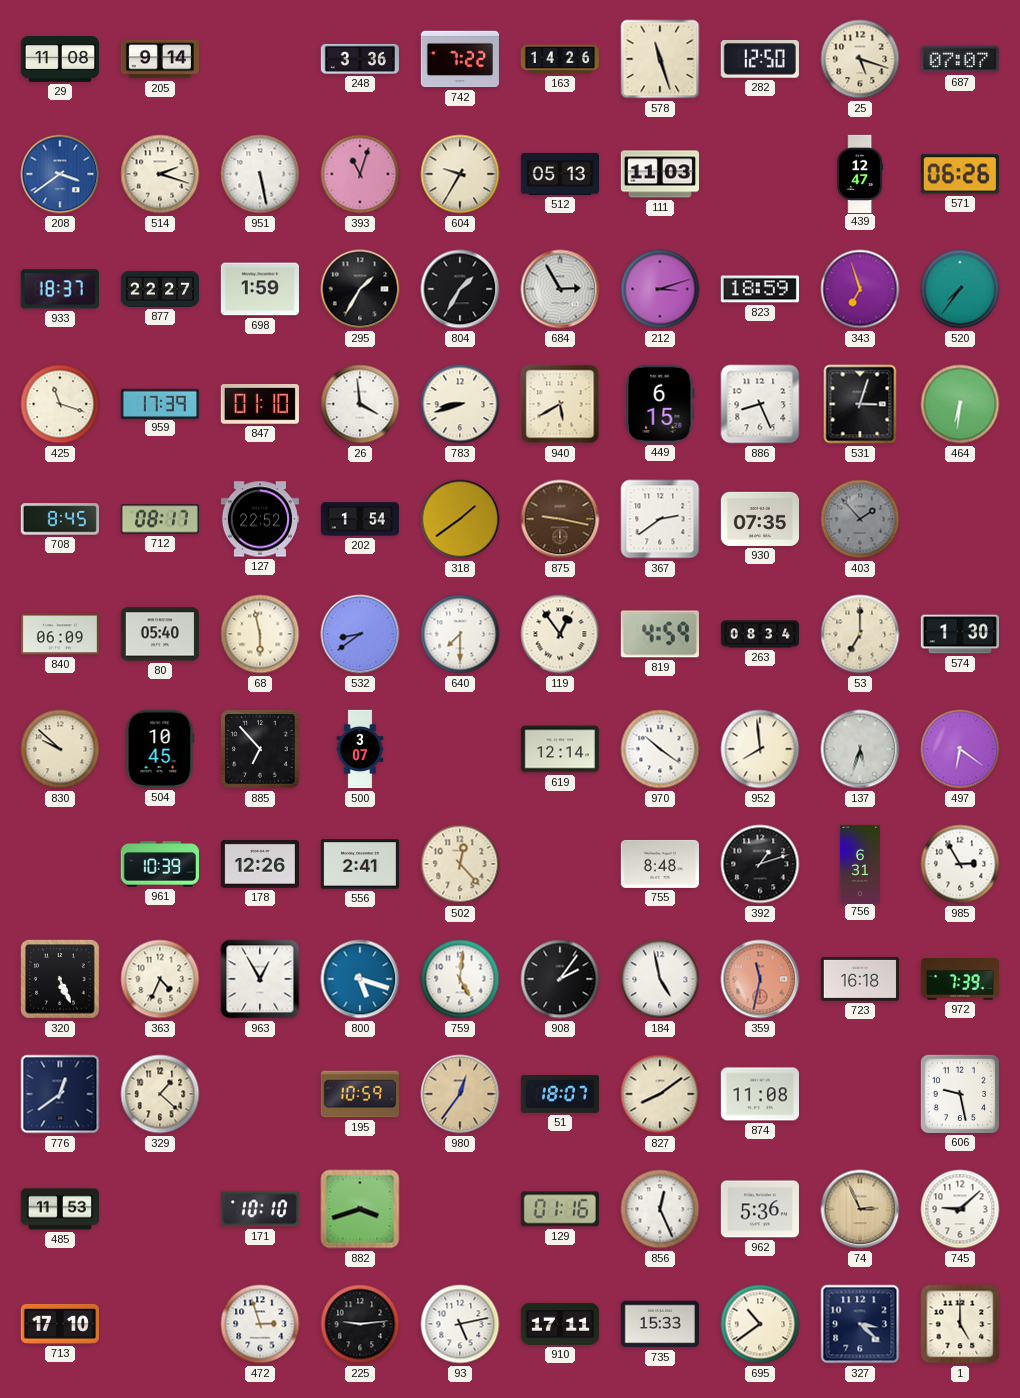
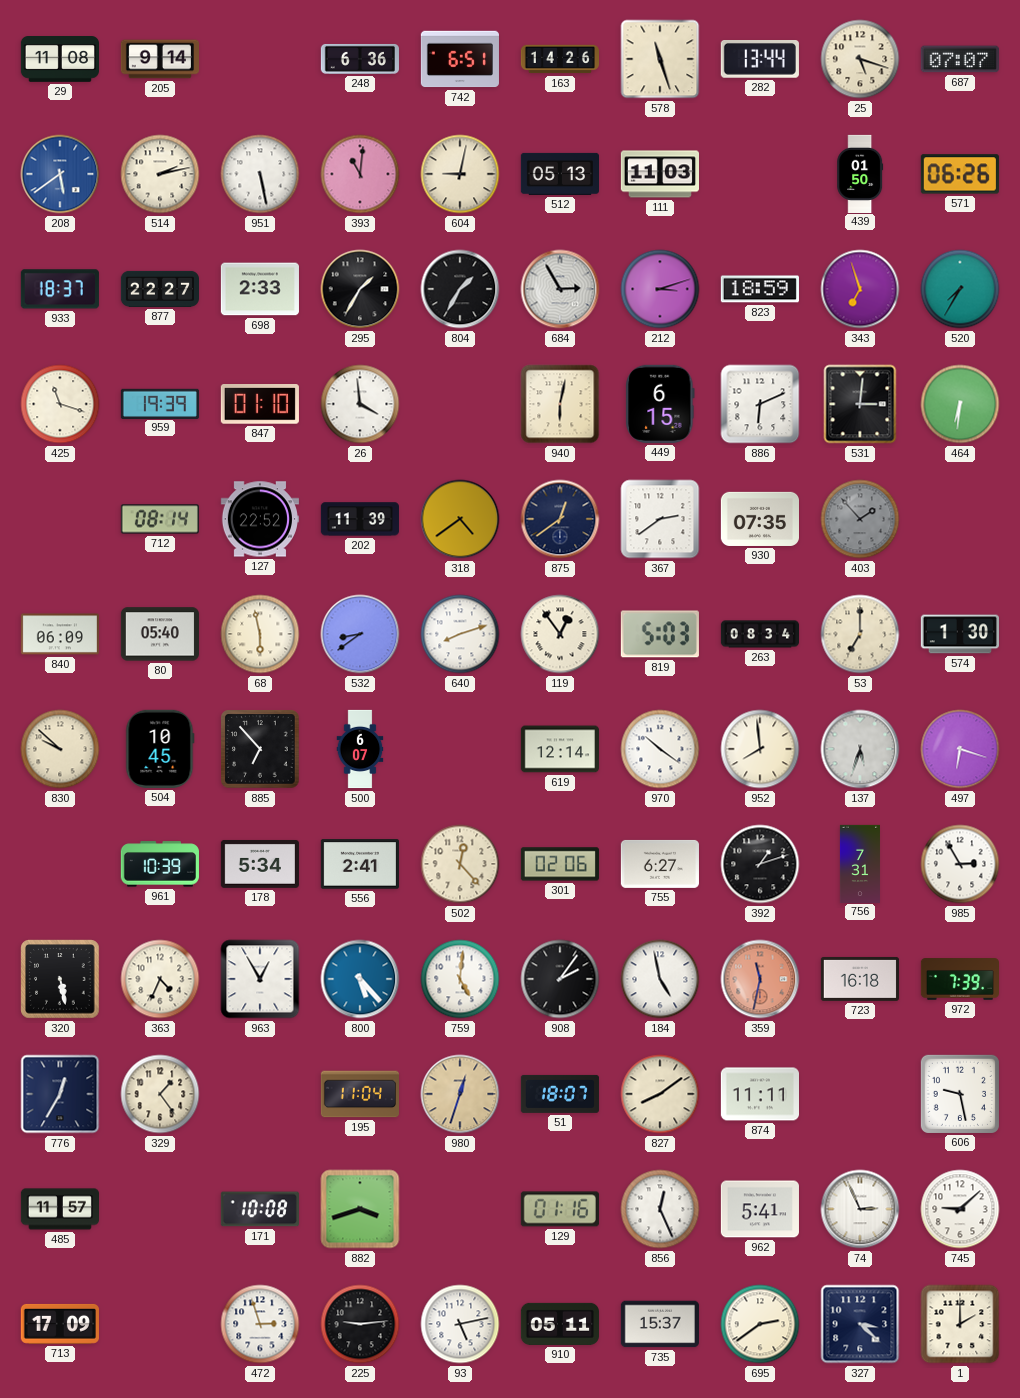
248: 3:36 -> 6:36
742: 7:22 -> 6:51
282: 12:50 -> 13:44
208: 3:39 -> 5:39
514: 2:18 -> 2:13
393: 11:03 -> 11:01
604: 9:35 -> 9:02
439: 12:47 -> 01:50
698: 1:59 -> 2:33
520: 7:36 -> 7:35
959: 17:39 -> 19:39
783: 8:42 -> none
940: 5:40 -> 6:02
886: 8:26 -> 6:11
531: 3:03 -> 3:01
708: 8:45 -> none
712: 08:17 -> 08:14
202: 1:54 -> 11:39
318: 1:39 -> 4:39
875: 9:17 -> 12:39
875 dial: brown -> navy
640: 7:30 -> 8:12
819: 4:59 -> 5:03
500: 3:07 -> 6:07
497: 6:21 -> 6:18
178: 12:26 -> 5:34
301: none -> 02:06
755: 8:48 -> 6:27
756: 6:31 -> 7:31
320: 5:26 -> 5:28
800: 5:18 -> 5:23
776: 12:39 -> 12:35
329: 1:22 -> 1:24
195: 10:59 -> 11:04
980: 12:36 -> 12:33
874: 11:08 -> 11:11
485: 11:53 -> 11:57
171: 10:10 -> 10:08
962: 5:36 -> 5:41
74 dial: champagne -> white
713: 17:10 -> 17:09
910: 17:11 -> 05:11
735: 15:33 -> 15:37
695: 10:39 -> 2:39
1: 5:00 -> 2:00
